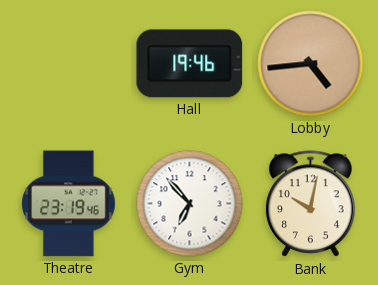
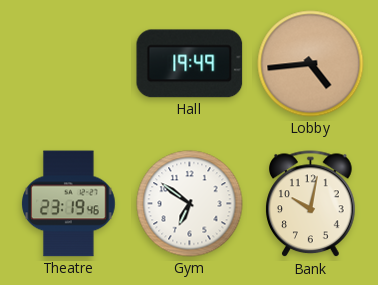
Hall: 19:46 -> 19:49
Gym: 6:53 -> 6:51
